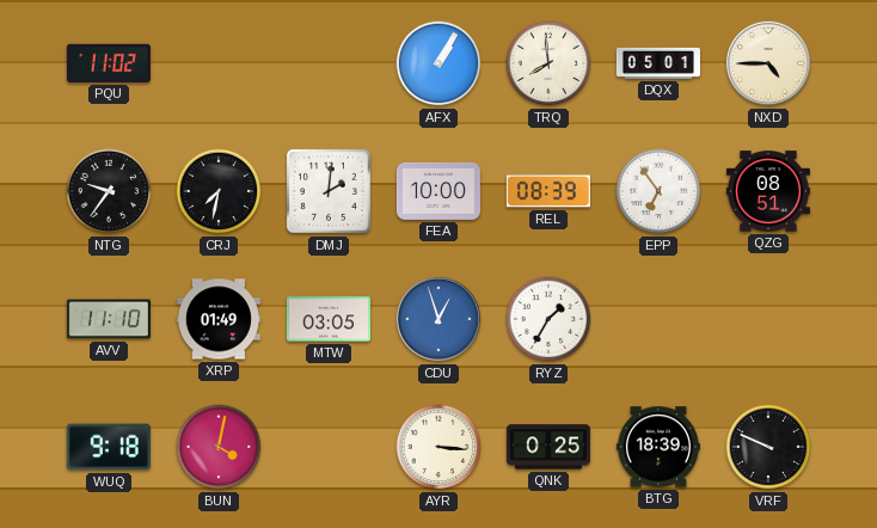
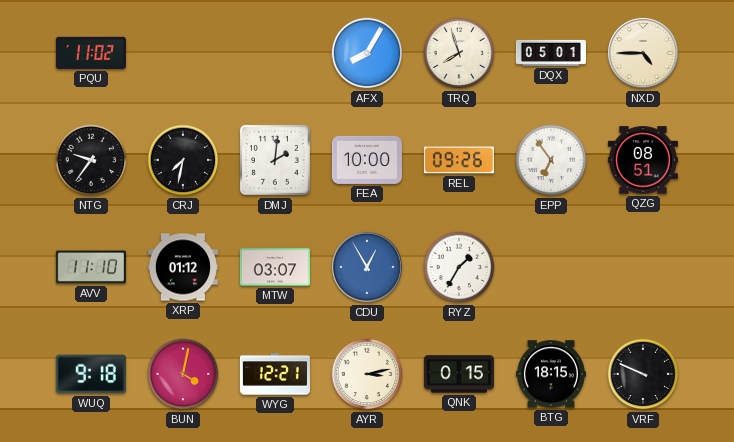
AFX: 1:05 -> 8:05
TRQ: 7:59 -> 7:57
REL: 08:39 -> 09:26
XRP: 01:49 -> 01:12
MTW: 03:05 -> 03:07
CDU: 12:57 -> 12:55
WYG: none -> 12:21
AYR: 3:16 -> 3:13
QNK: 0:25 -> 0:15
BTG: 18:39 -> 18:15
